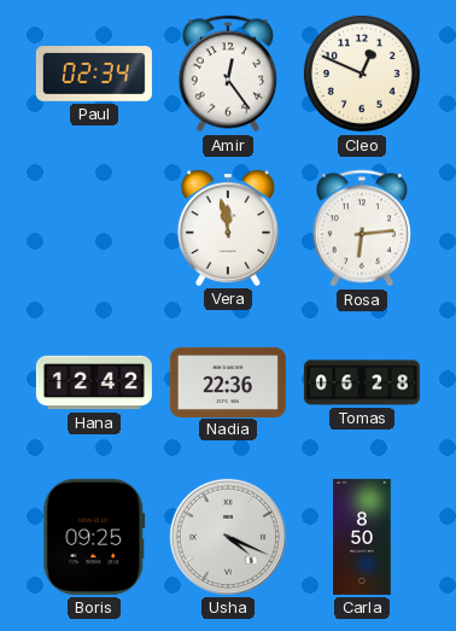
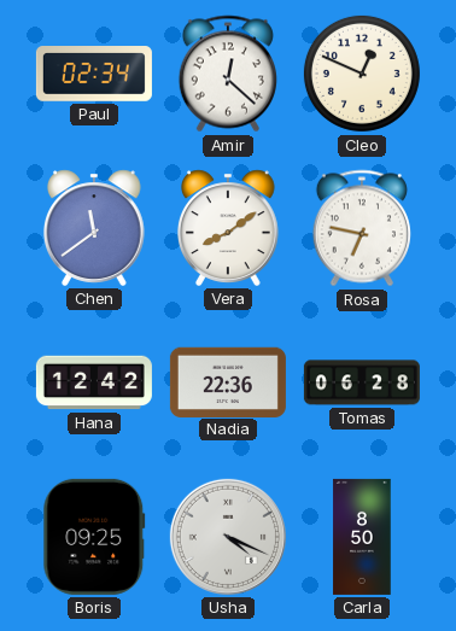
Amir: 12:24 -> 12:22
Chen: none -> 11:39
Vera: 11:58 -> 8:09
Rosa: 6:14 -> 6:47
